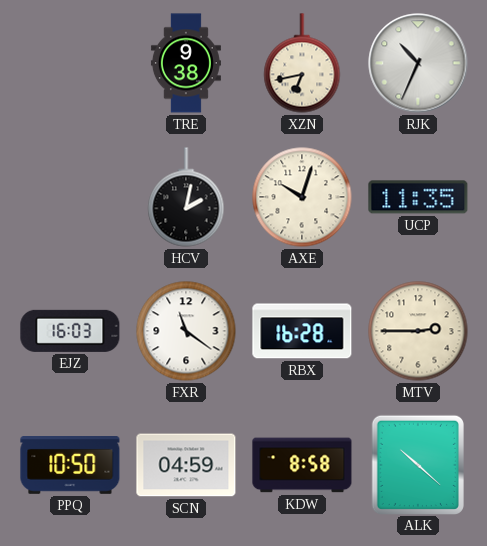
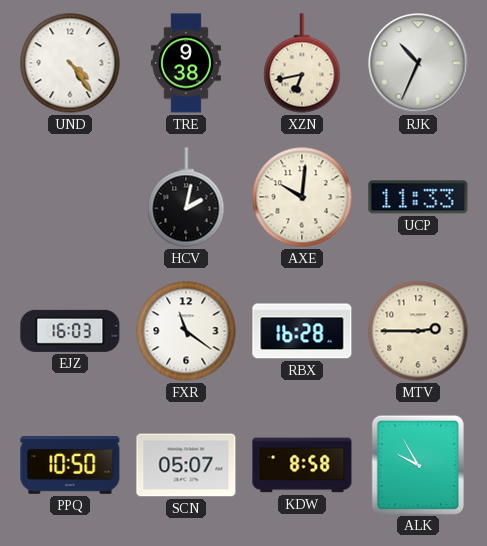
UND: none -> 4:24
AXE: 10:03 -> 10:01
UCP: 11:35 -> 11:33
SCN: 04:59 -> 05:07
ALK: 10:22 -> 9:55
